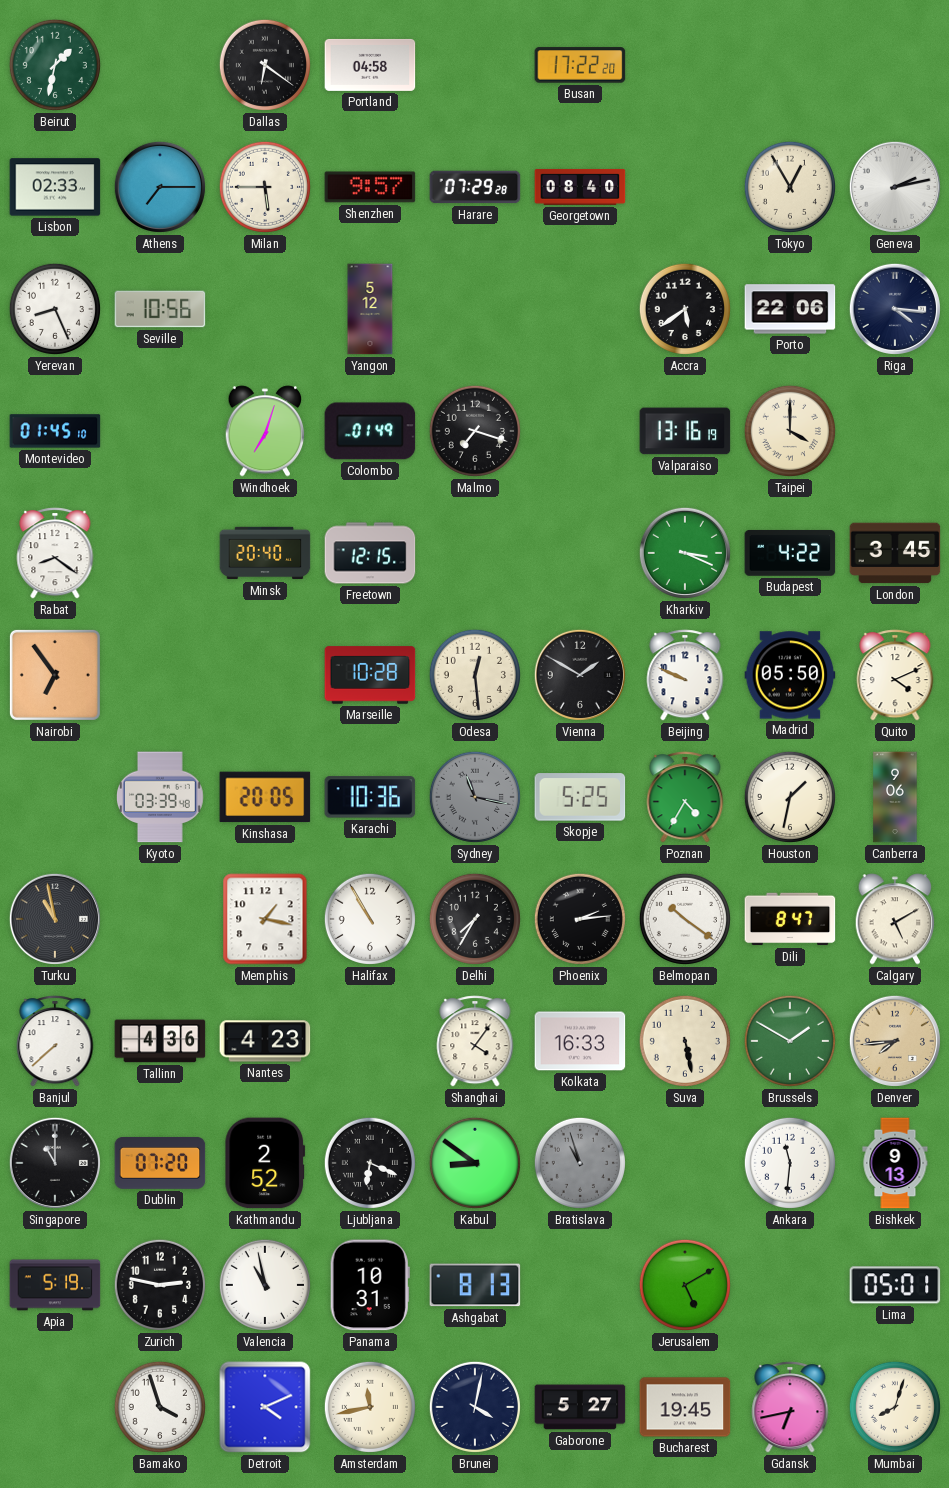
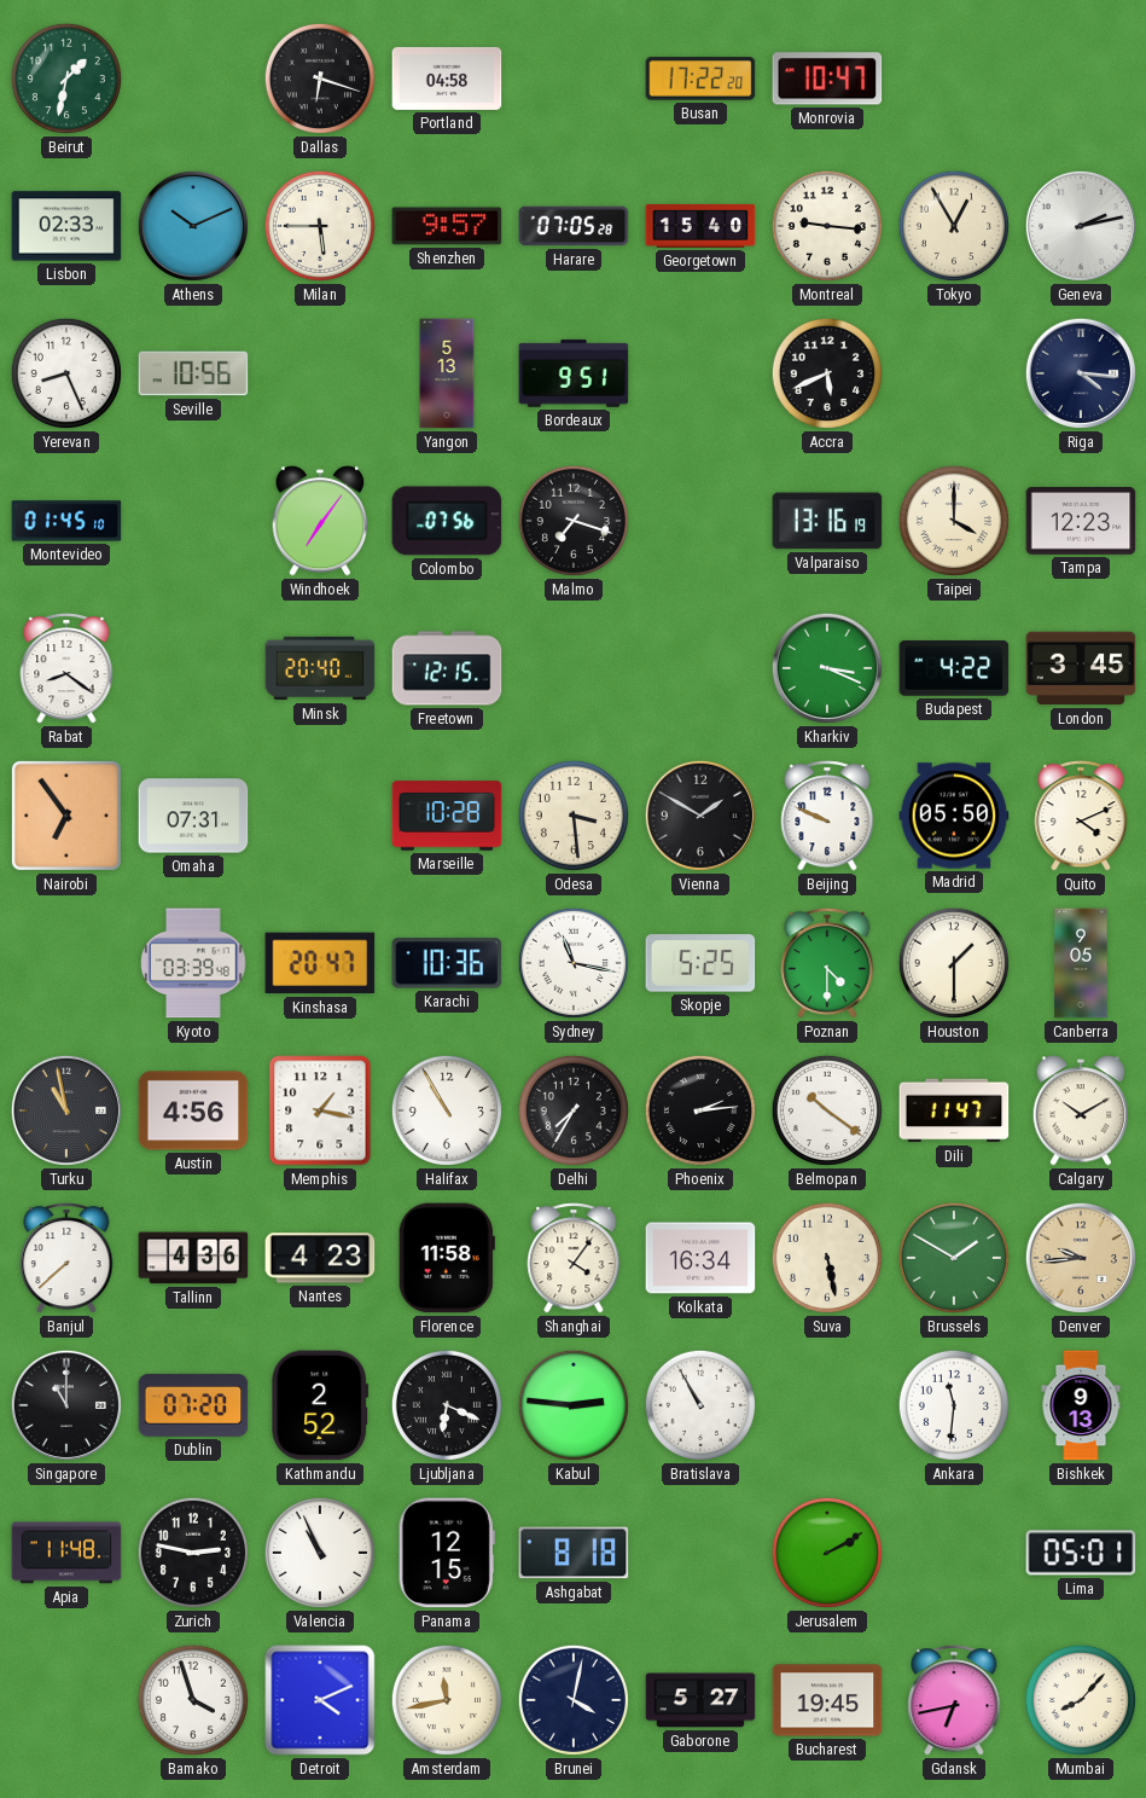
Dallas: 6:21 -> 6:18
Monrovia: none -> 10:47
Athens: 7:15 -> 10:11
Harare: 07:29 -> 07:05
Georgetown: 08:40 -> 15:40
Montreal: none -> 9:16
Yangon: 5:12 -> 5:13
Bordeaux: none -> 9:51
Accra: 5:39 -> 5:41
Porto: 22:06 -> none
Windhoek: 7:03 -> 7:06
Colombo: 01:49 -> 07:56
Tampa: none -> 12:23
Omaha: none -> 07:31
Odesa: 12:29 -> 3:29
Kinshasa: 20:05 -> 20:47
Sydney dial: grey -> white
Poznan: 4:35 -> 4:30
Houston: 1:32 -> 1:30
Canberra: 9:06 -> 9:05
Austin: none -> 4:56
Dili: 8:47 -> 11:47
Calgary: 5:10 -> 10:10
Florence: none -> 11:58
Kolkata: 16:33 -> 16:34
Denver: 7:44 -> 9:44
Kabul: 8:51 -> 2:46
Bratislava: 10:57 -> 10:55
Bratislava dial: grey -> white
Apia: 5:19 -> 11:48
Valencia: 10:58 -> 10:56
Panama: 10:31 -> 12:15
Ashgabat: 8:13 -> 8:18
Jerusalem: 5:10 -> 2:10
Mumbai: 8:03 -> 8:07
